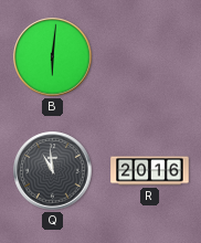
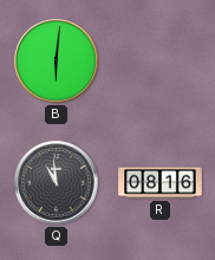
R: 20:16 -> 08:16
